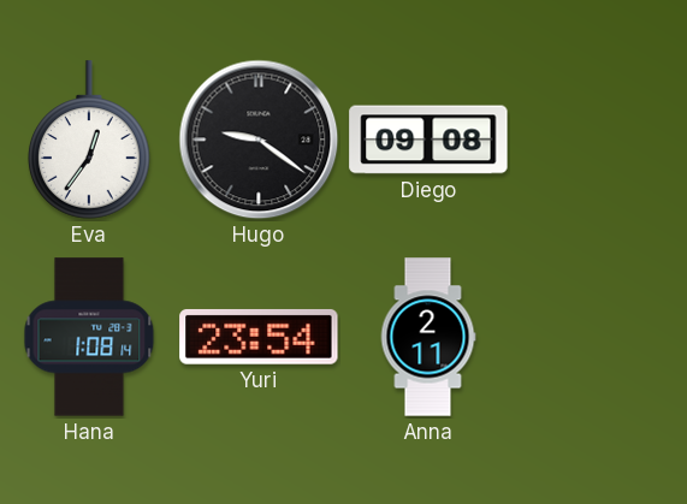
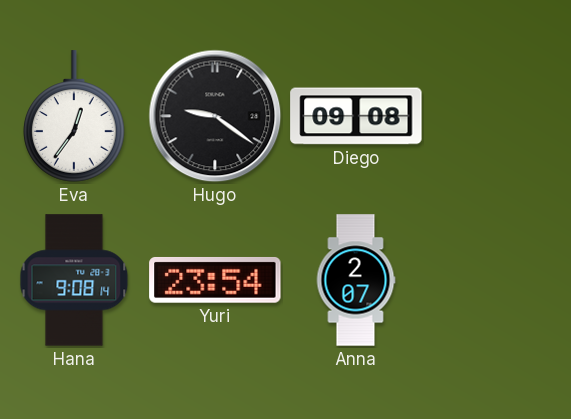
Hana: 1:08 -> 9:08
Anna: 2:11 -> 2:07
